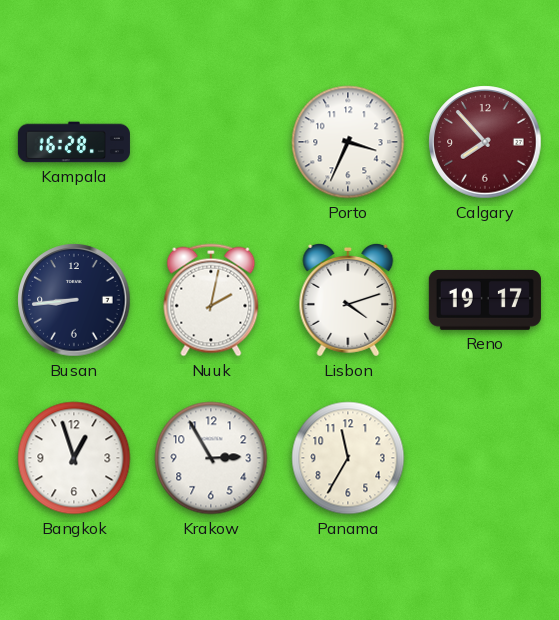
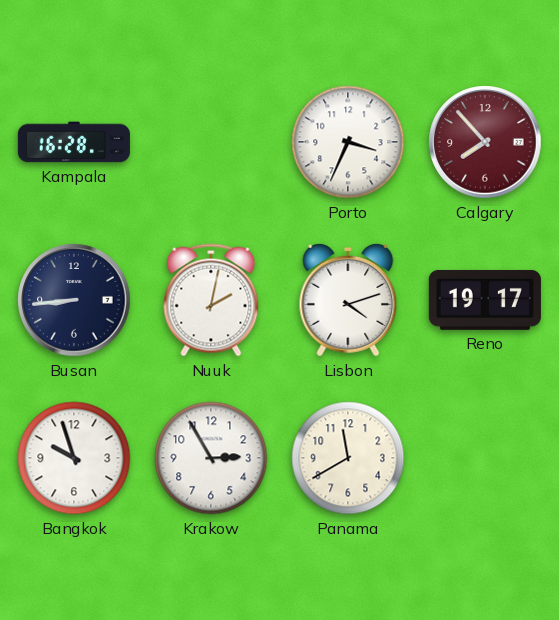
Bangkok: 12:57 -> 9:57
Panama: 11:35 -> 11:40
